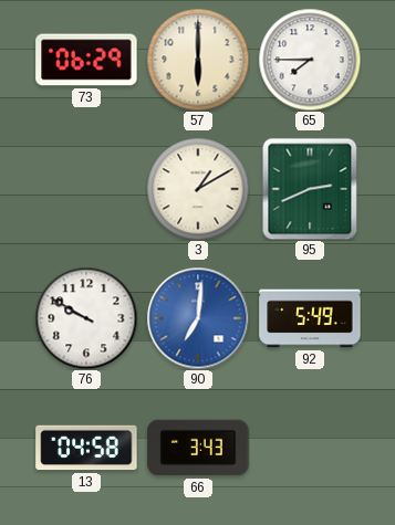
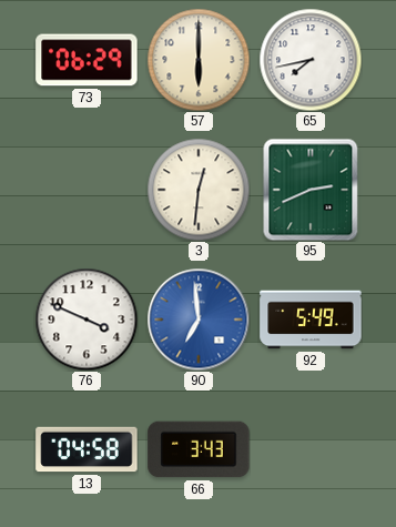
65: 7:45 -> 7:43
3: 1:10 -> 12:31
76: 9:50 -> 3:49
90: 7:01 -> 6:59
